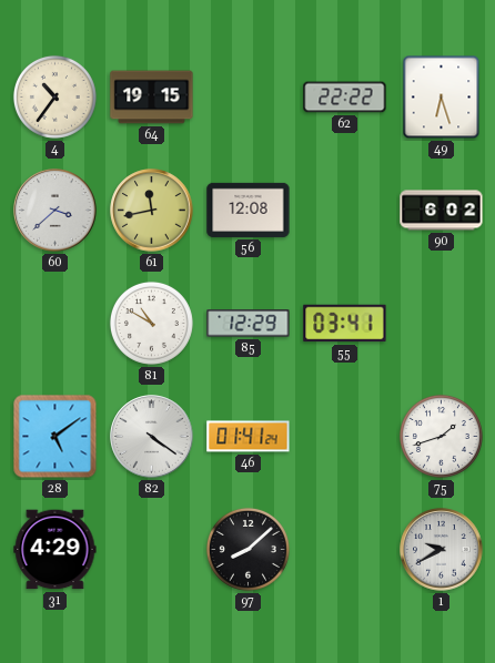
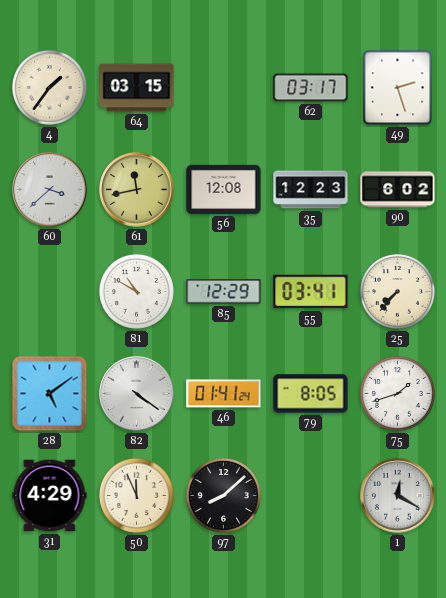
4: 10:36 -> 1:36
64: 19:15 -> 03:15
62: 22:22 -> 03:17
49: 6:27 -> 2:27
35: none -> 12:23
25: none -> 7:37
79: none -> 8:05
50: none -> 11:56
1: 9:40 -> 12:20
